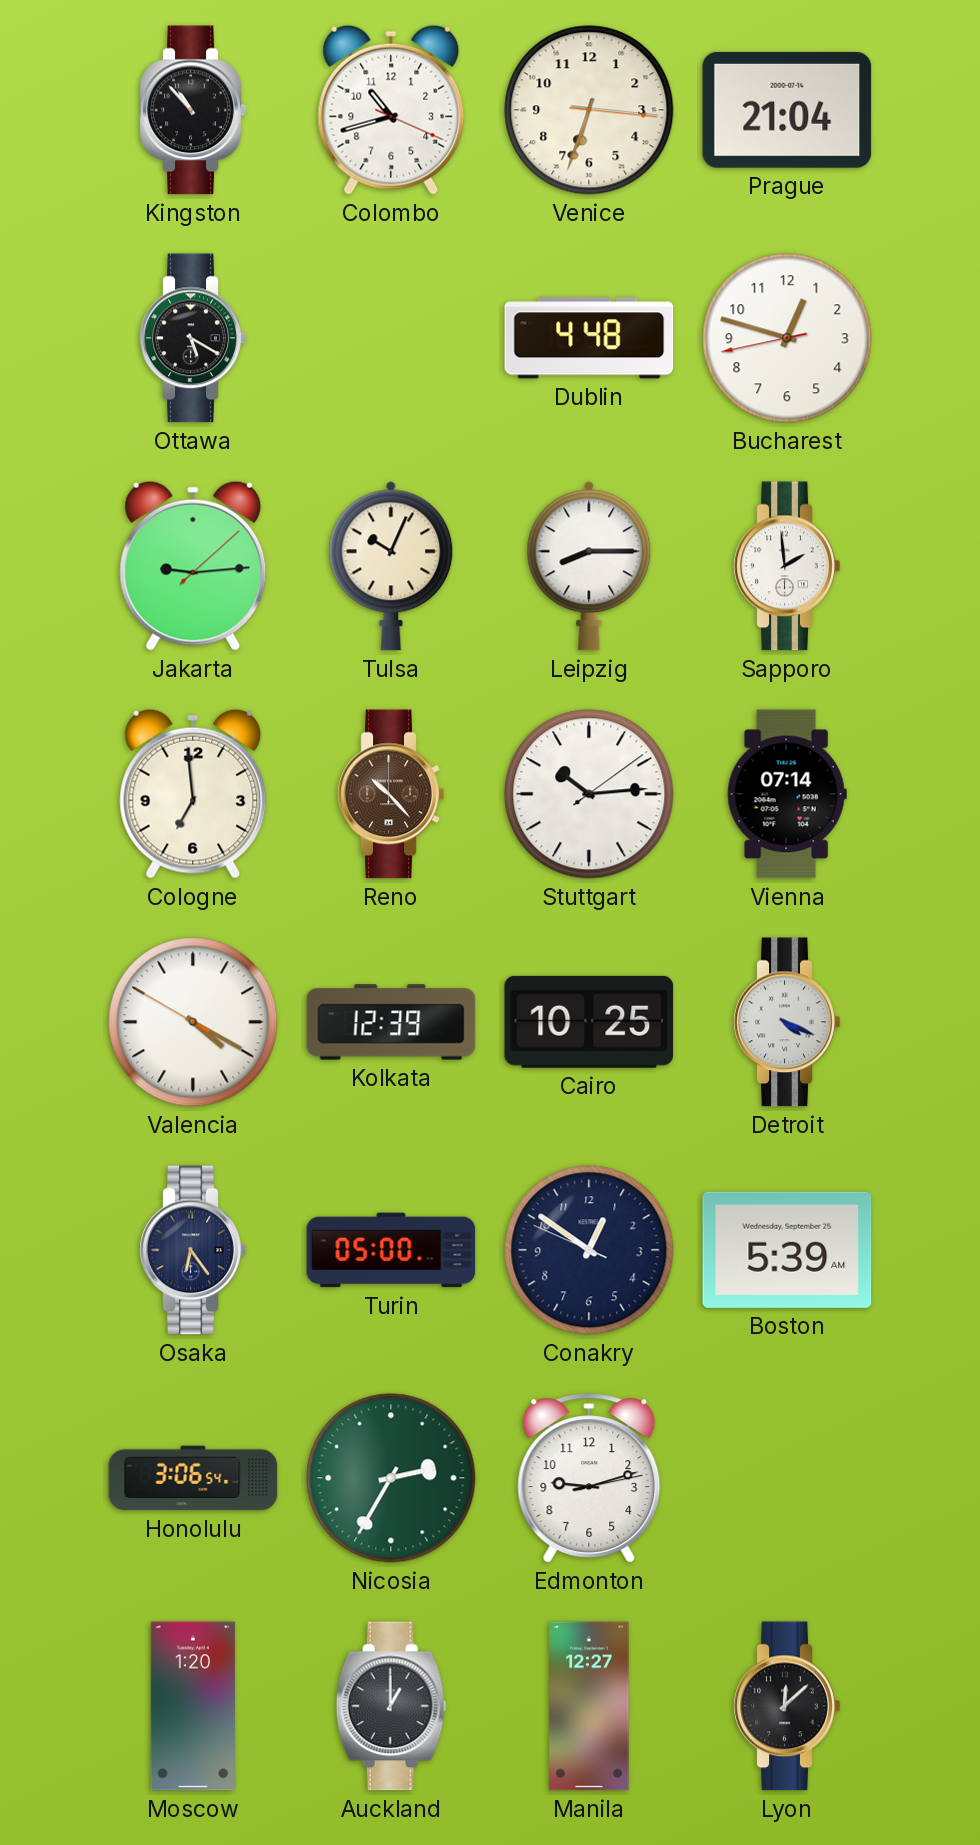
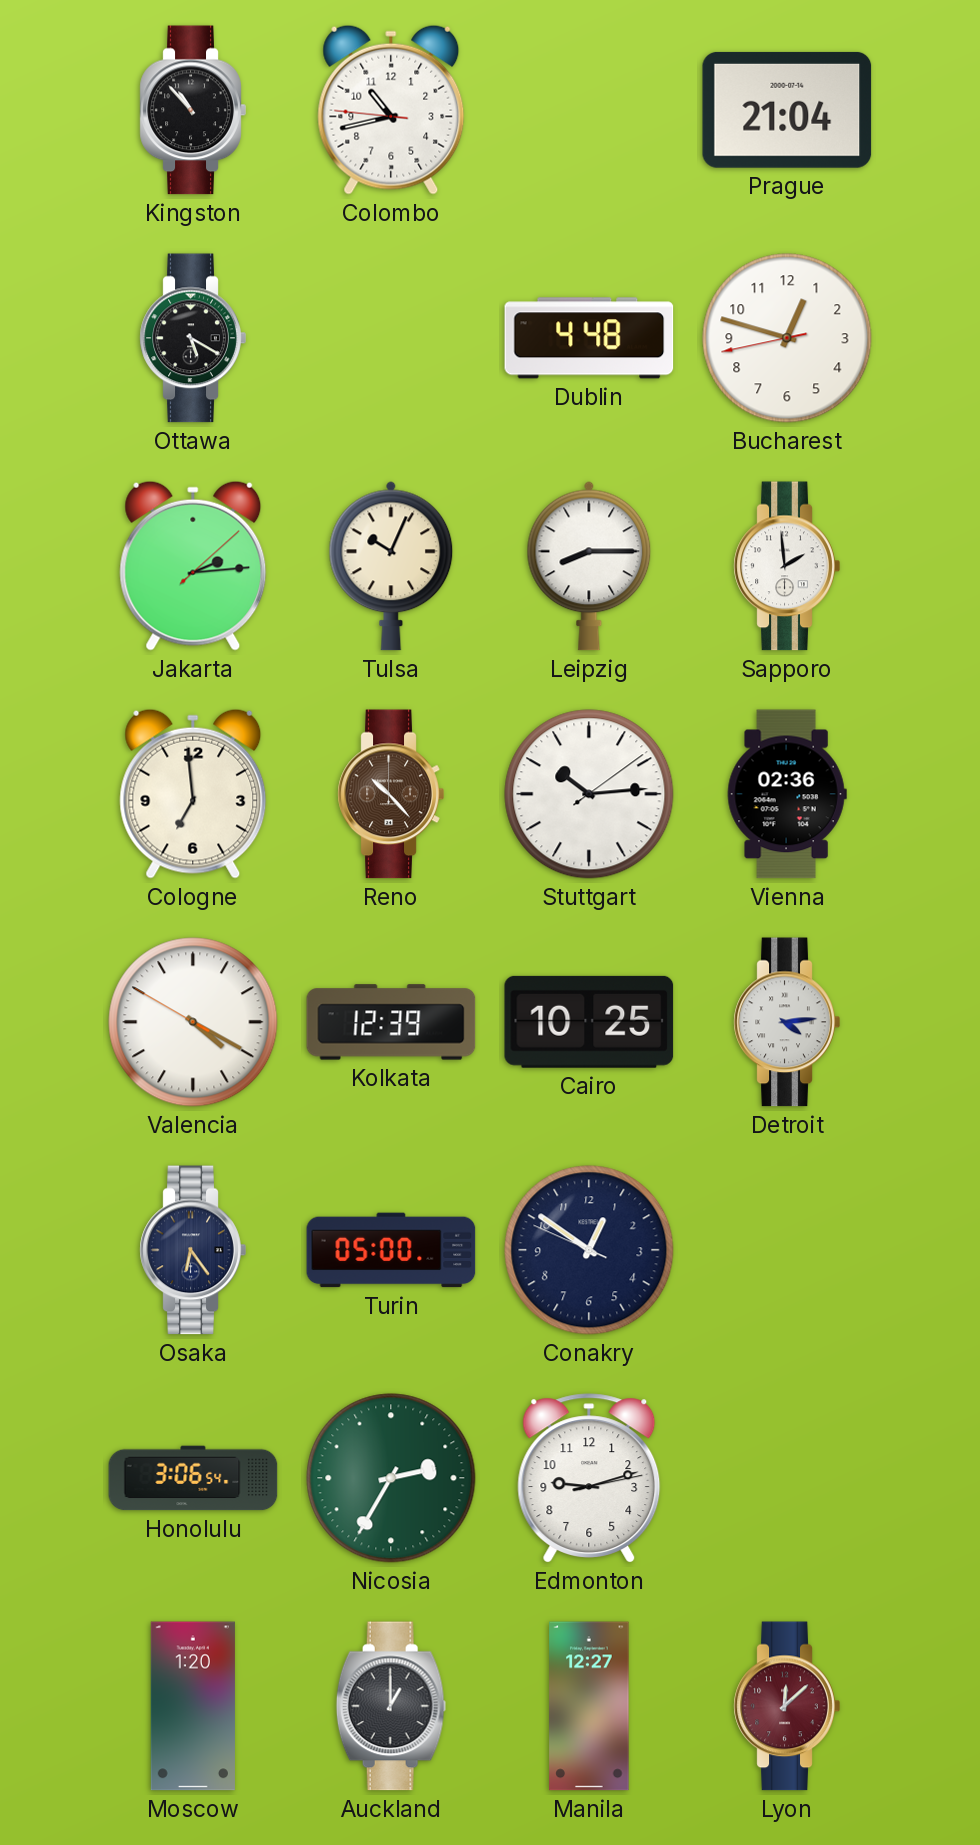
Colombo: 10:42:19 -> 10:42:46
Venice: 6:33 -> none
Jakarta: 9:14 -> 2:14
Vienna: 07:14 -> 02:36
Detroit: 4:19 -> 4:14
Boston: 5:39 -> none
Lyon dial: black -> burgundy
